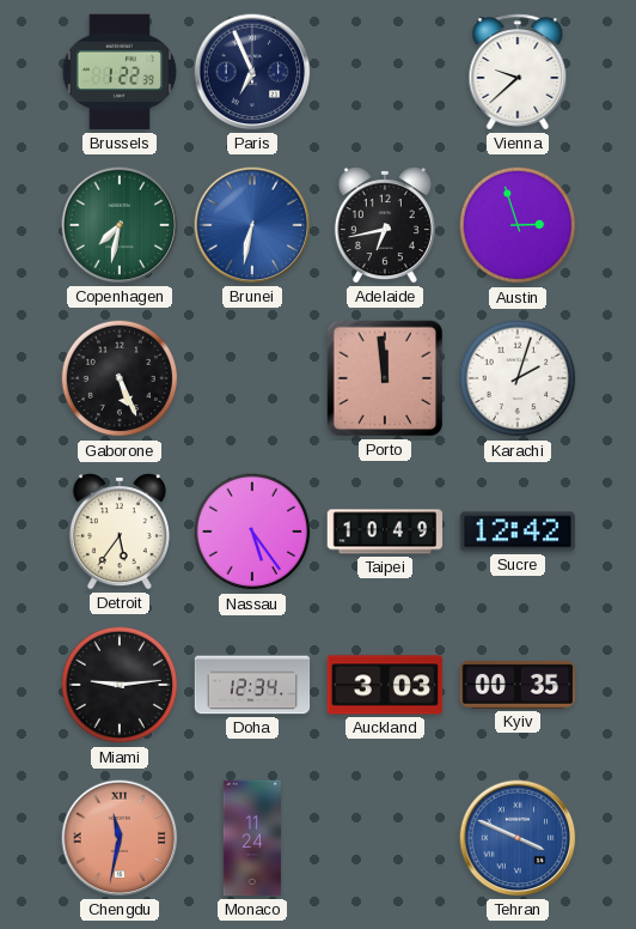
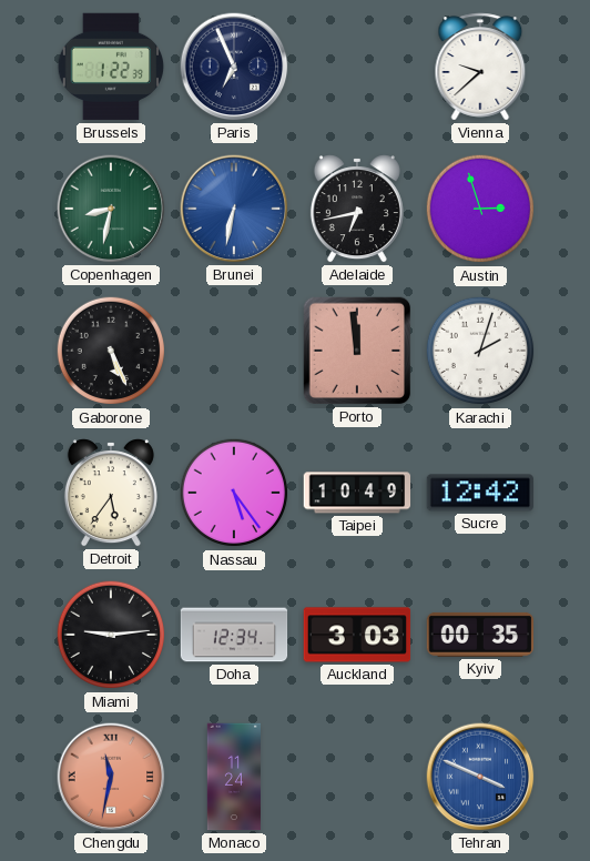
Copenhagen: 7:32 -> 8:32
